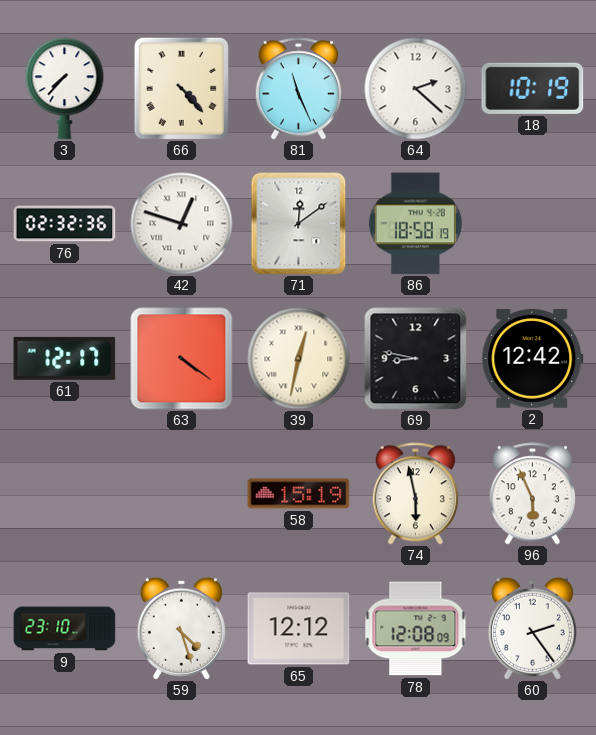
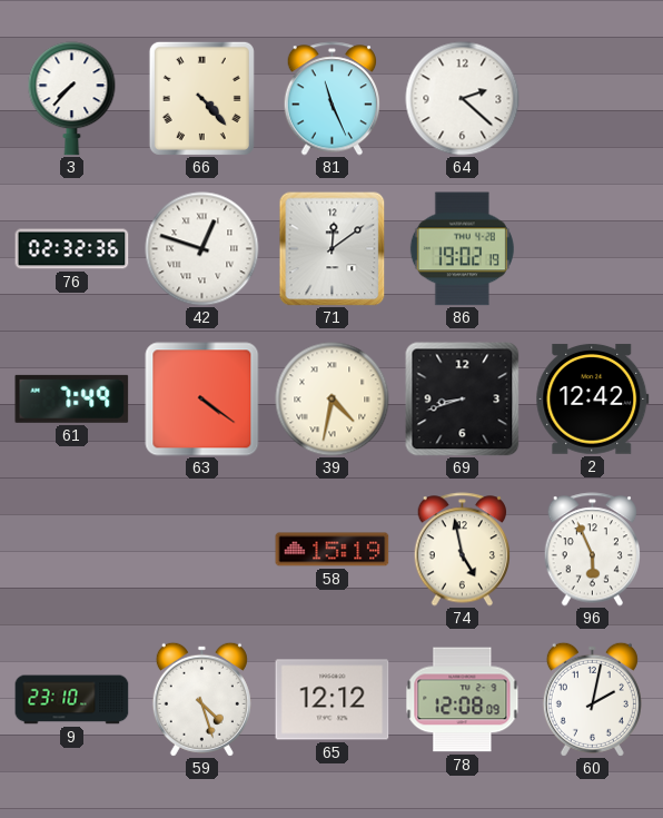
18: 10:19 -> none
86: 18:58 -> 19:02
61: 12:17 -> 7:49
39: 12:32 -> 4:32
69: 8:47 -> 8:42
74: 5:58 -> 4:58
60: 2:24 -> 2:02
